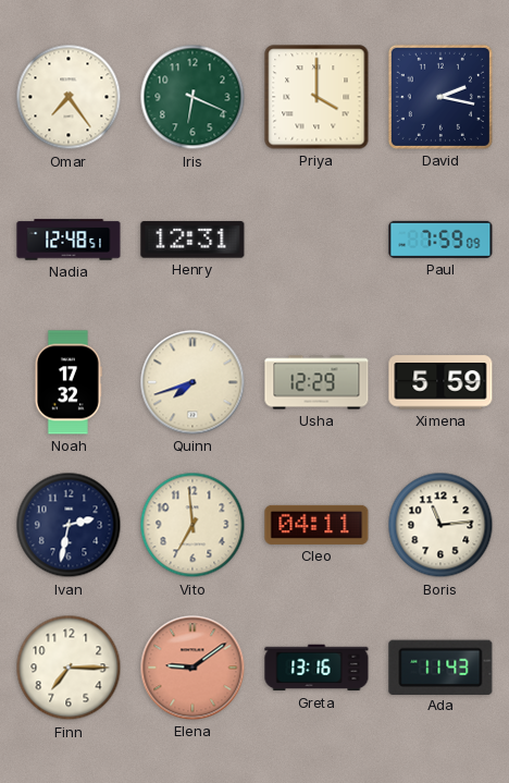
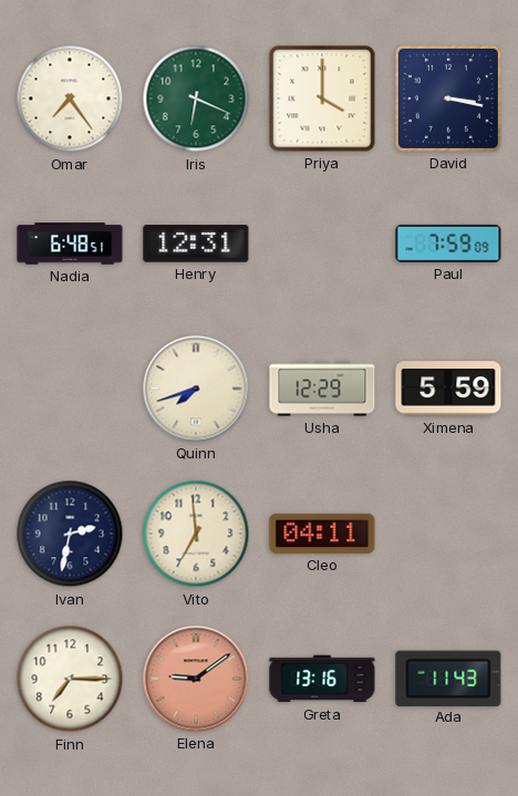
David: 2:17 -> 3:17
Nadia: 12:48 -> 6:48
Noah: 17:32 -> none
Boris: 11:14 -> none
